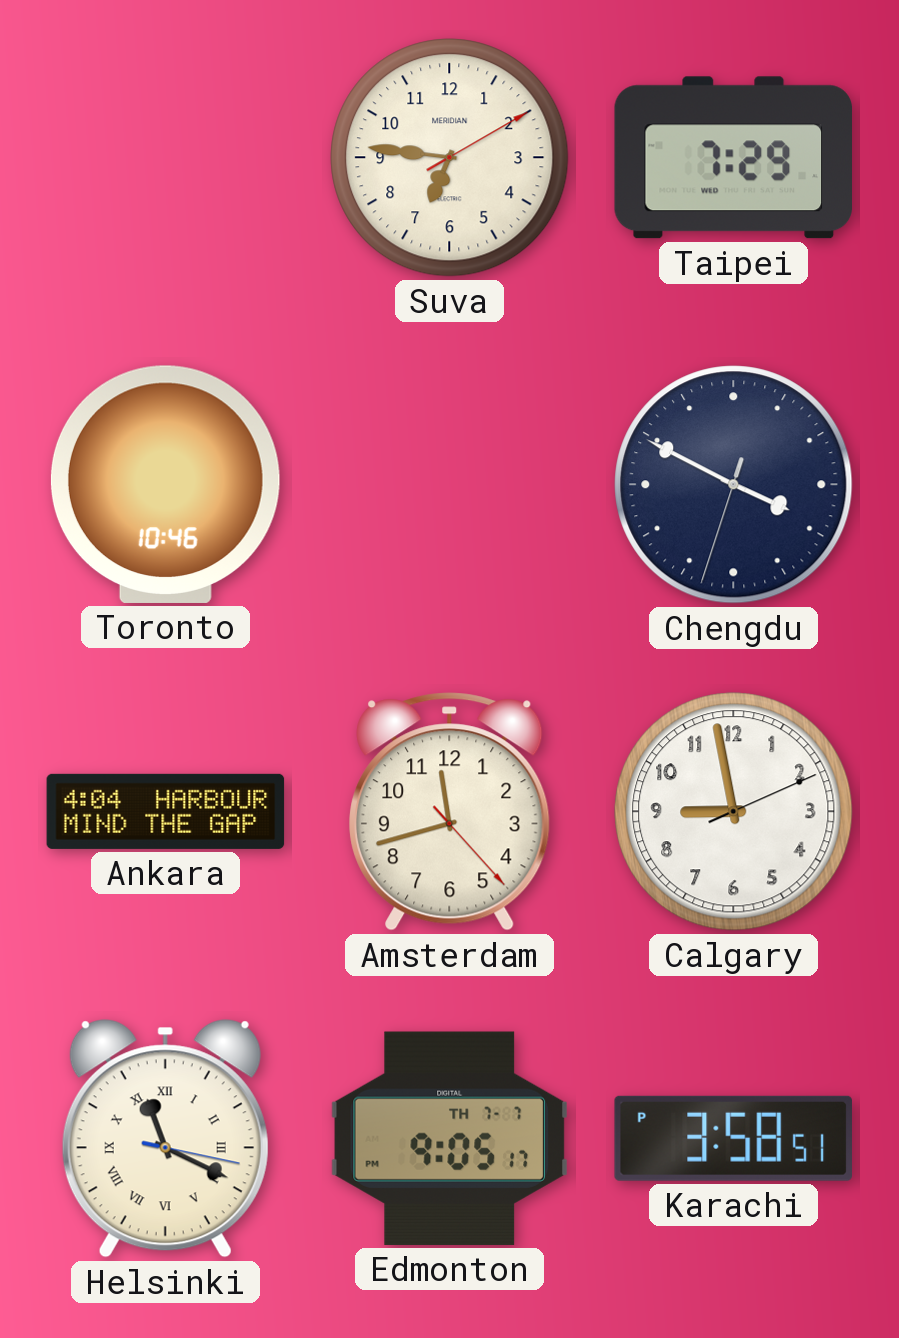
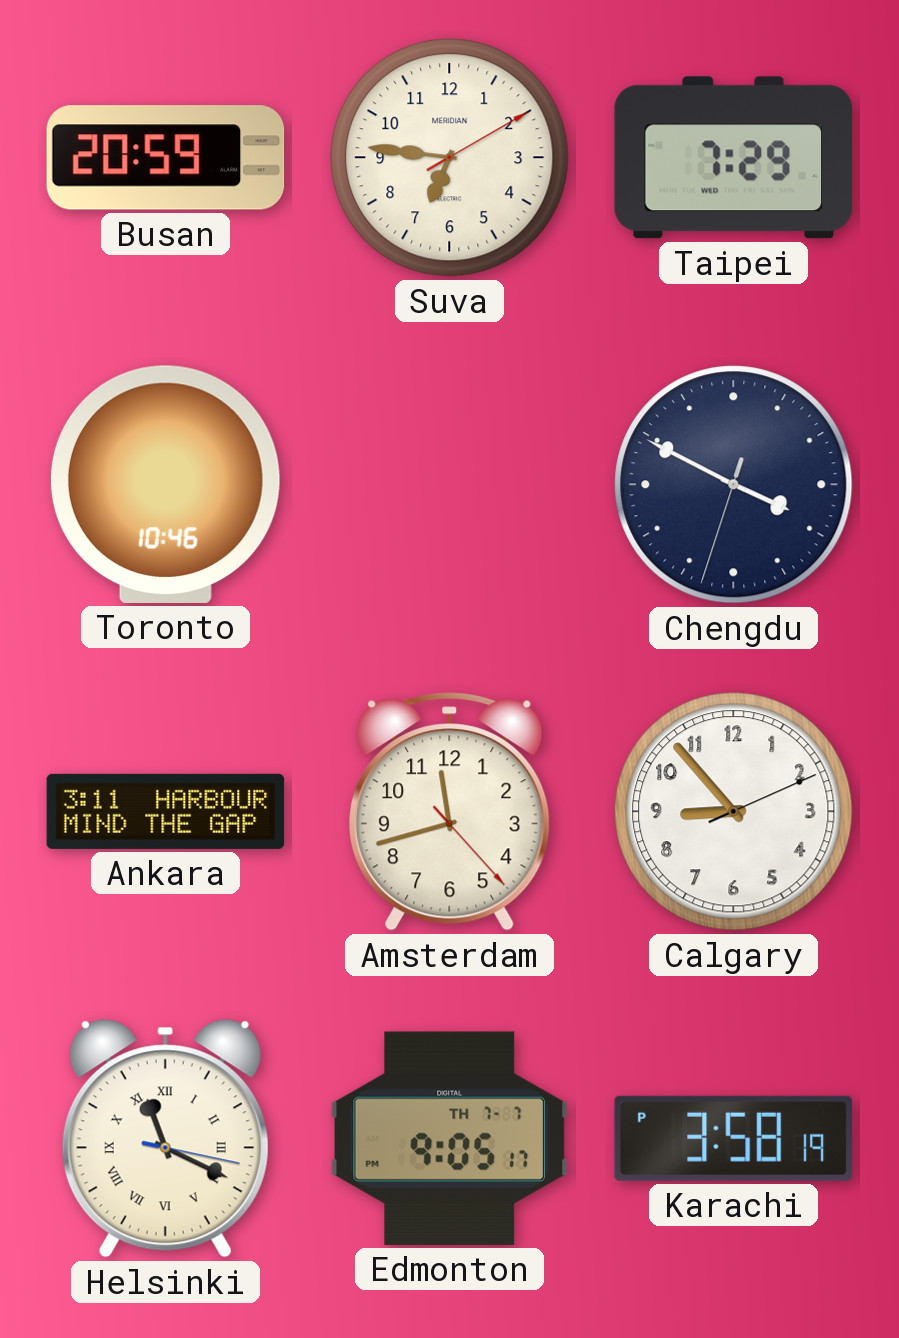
Busan: none -> 20:59
Ankara: 4:04 -> 3:11
Calgary: 8:58 -> 8:53
Karachi: 3:58:51 PM -> 3:58:19 PM
